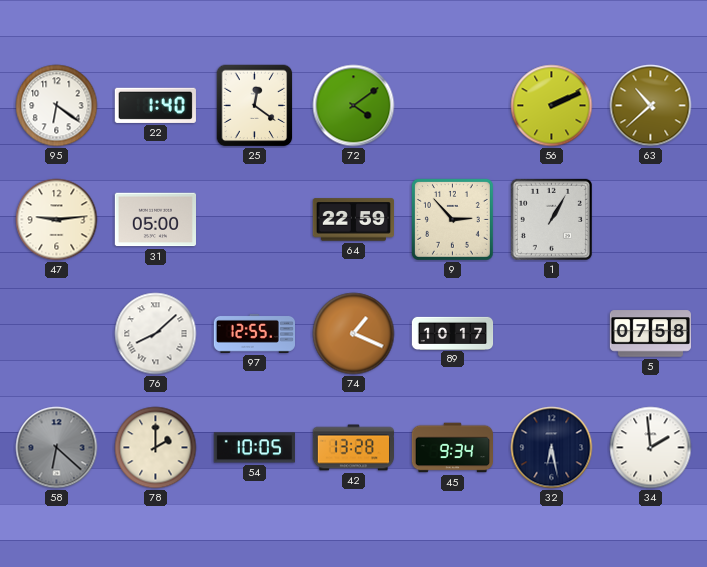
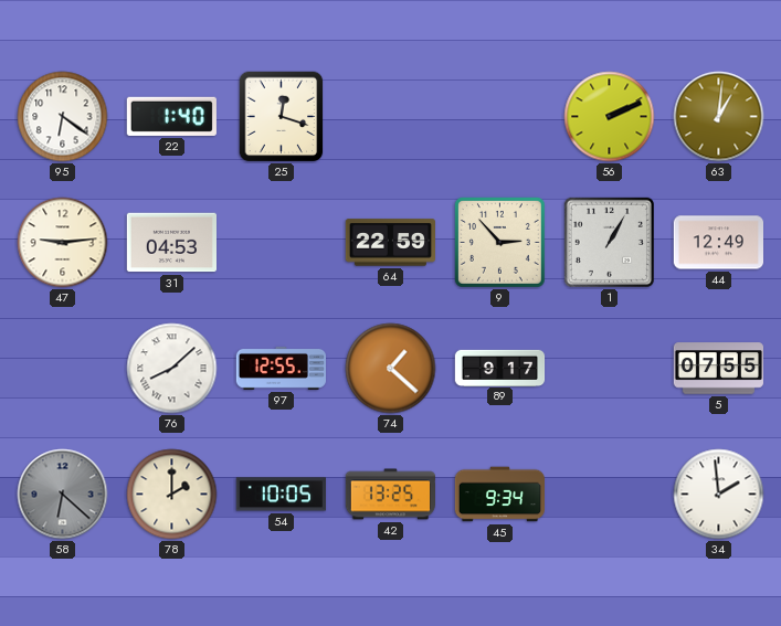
25: 12:21 -> 12:18
72: 4:09 -> none
63: 10:38 -> 1:01
31: 05:00 -> 04:53
44: none -> 12:49
74: 1:19 -> 1:22
89: 10:17 -> 9:17
5: 07:58 -> 07:55
42: 13:28 -> 13:25
32: 6:28 -> none
